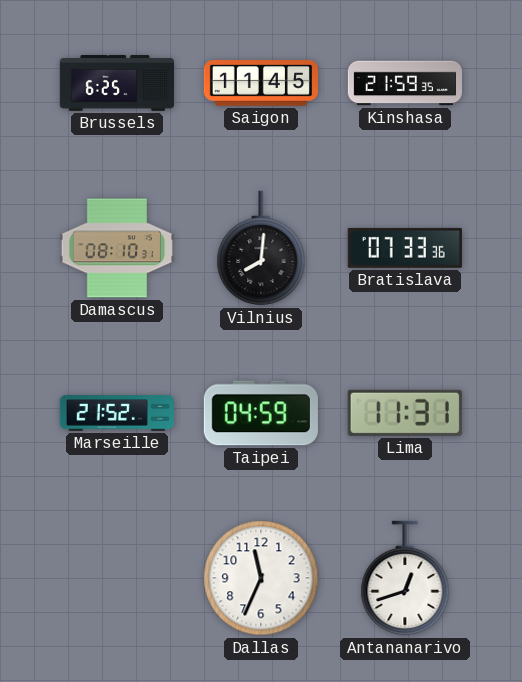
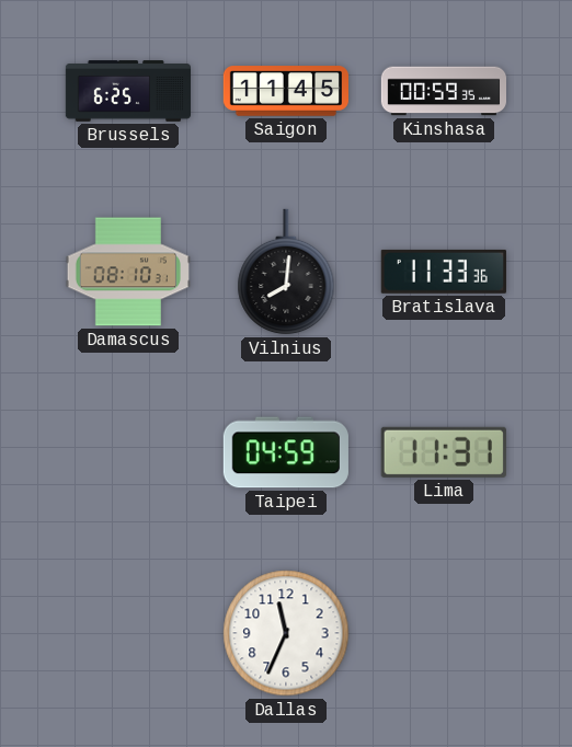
Kinshasa: 21:59 -> 00:59
Bratislava: 07:33 -> 11:33
Marseille: 21:52 -> none
Antananarivo: 12:42 -> none
